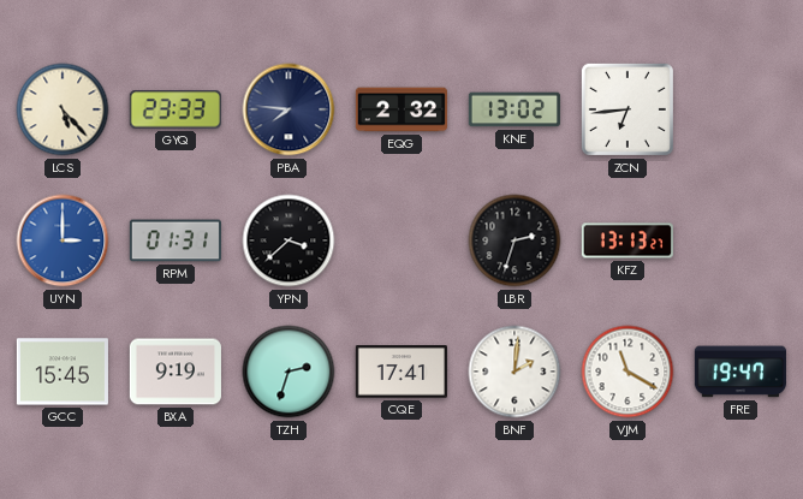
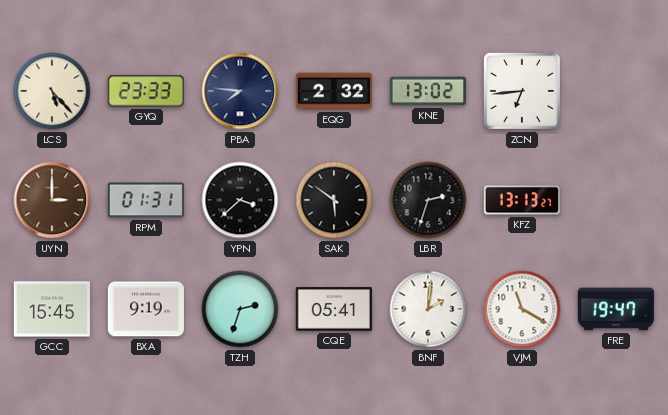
UYN dial: blue -> brown
SAK: none -> 5:51
CQE: 17:41 -> 05:41
